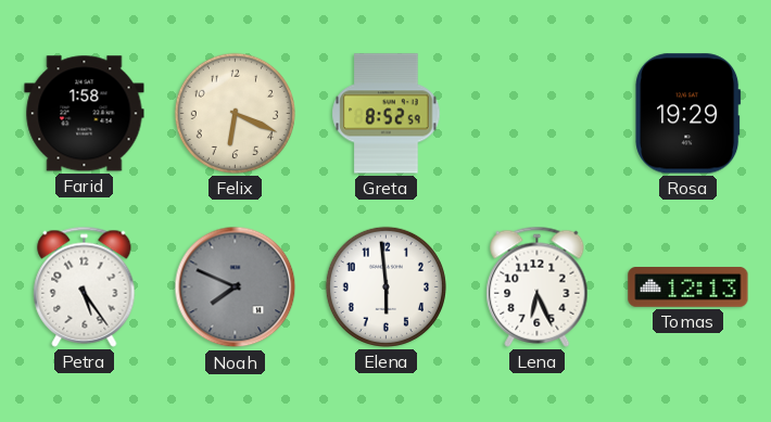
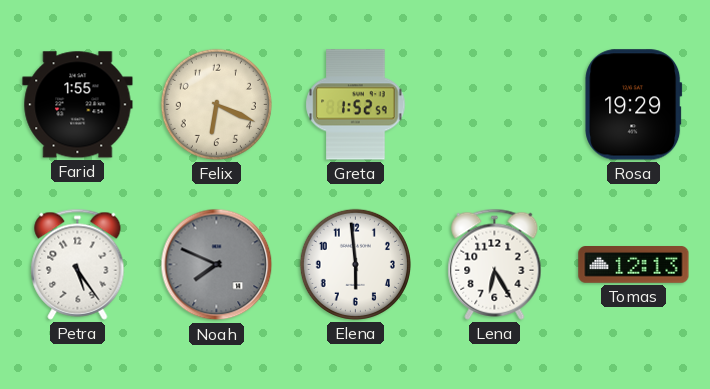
Farid: 1:58 -> 1:55
Greta: 8:52 -> 1:52
Lena: 6:26 -> 6:25
